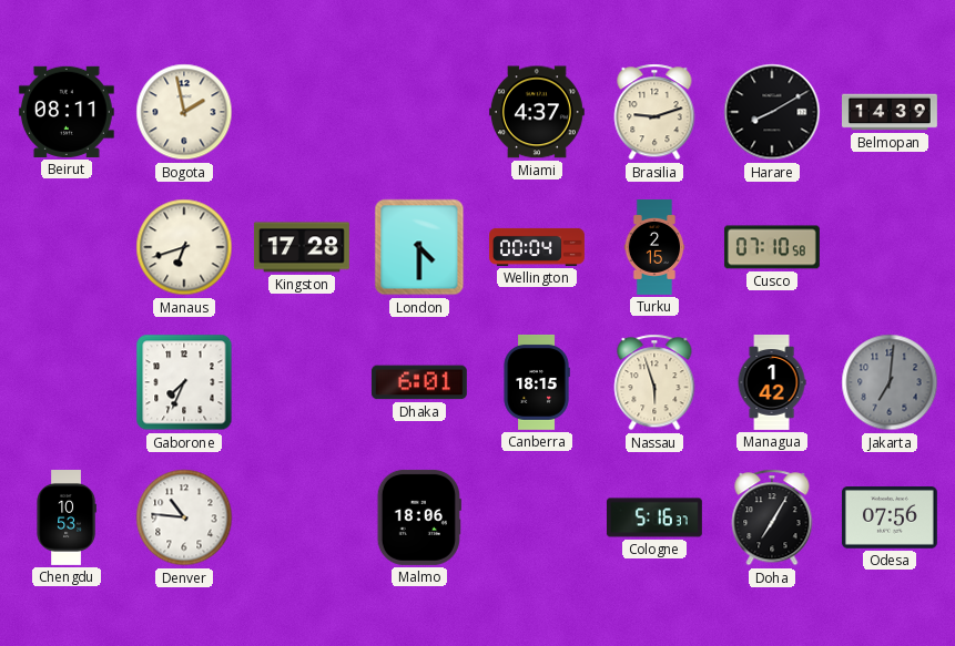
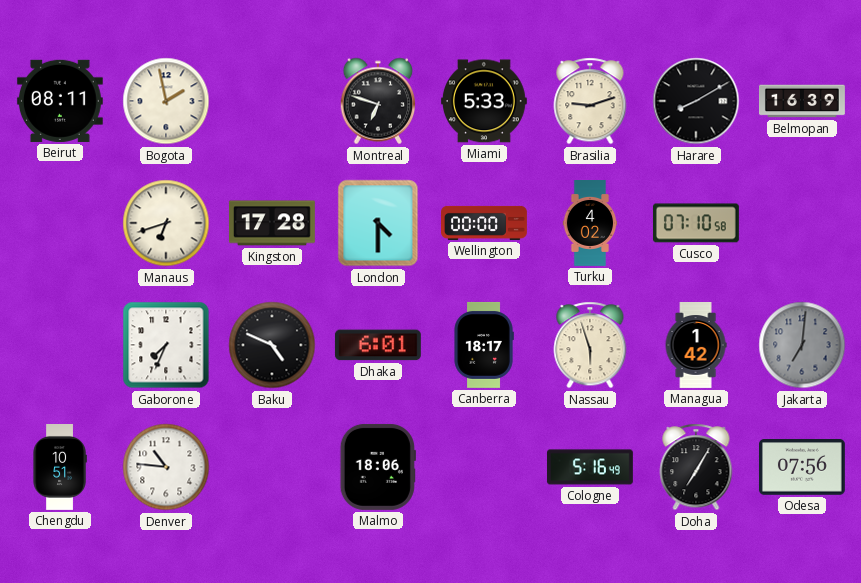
Montreal: none -> 6:48
Miami: 4:37 -> 5:33
Belmopan: 14:39 -> 16:39
Wellington: 00:04 -> 00:00
Turku: 2:15 -> 4:02
Baku: none -> 4:49
Canberra: 18:15 -> 18:17
Chengdu: 10:53 -> 10:51
Cologne: 5:16:37 -> 5:16:49
